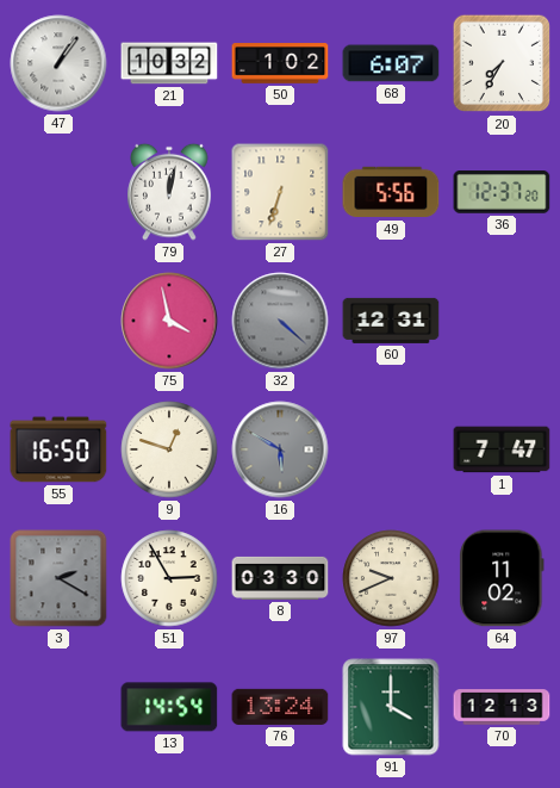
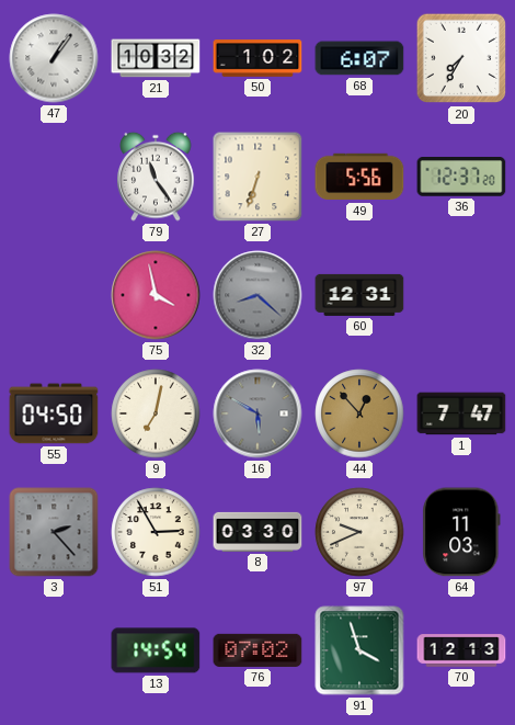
79: 12:02 -> 11:24
32: 4:22 -> 8:22
55: 16:50 -> 04:50
9: 12:48 -> 7:02
44: none -> 12:53
3: 2:20 -> 2:23
64: 11:02 -> 11:03
76: 13:24 -> 07:02
91: 4:00 -> 3:57
